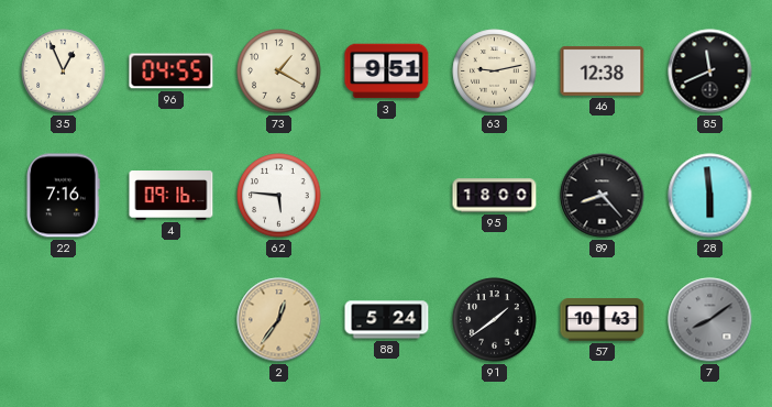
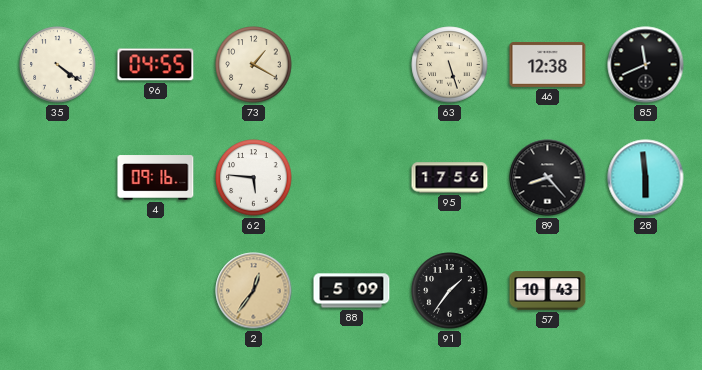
35: 12:56 -> 4:21
3: 9:51 -> none
63: 9:13 -> 5:27
22: 7:16 -> none
95: 18:00 -> 17:56
88: 5:24 -> 5:09
91: 1:39 -> 1:36
7: 8:09 -> none
